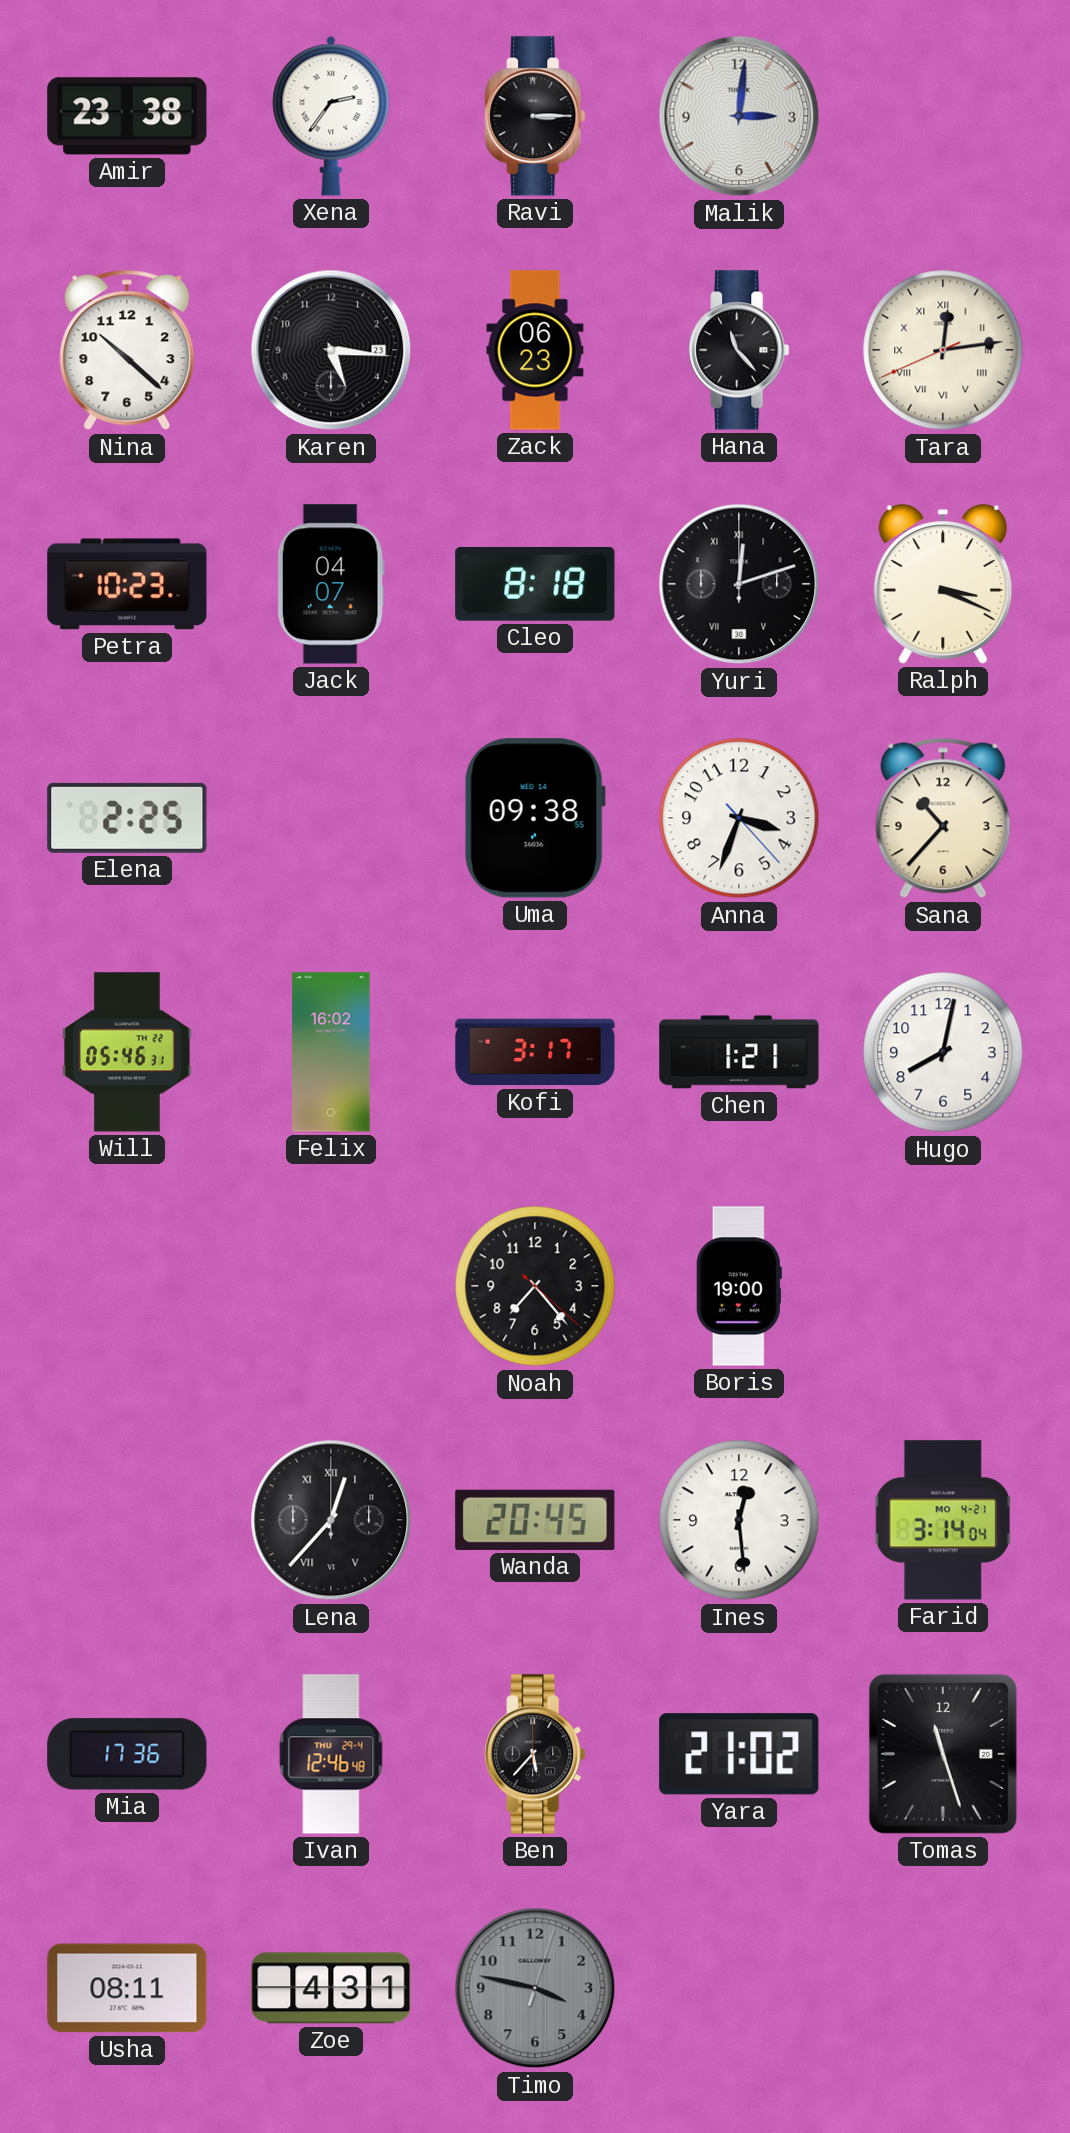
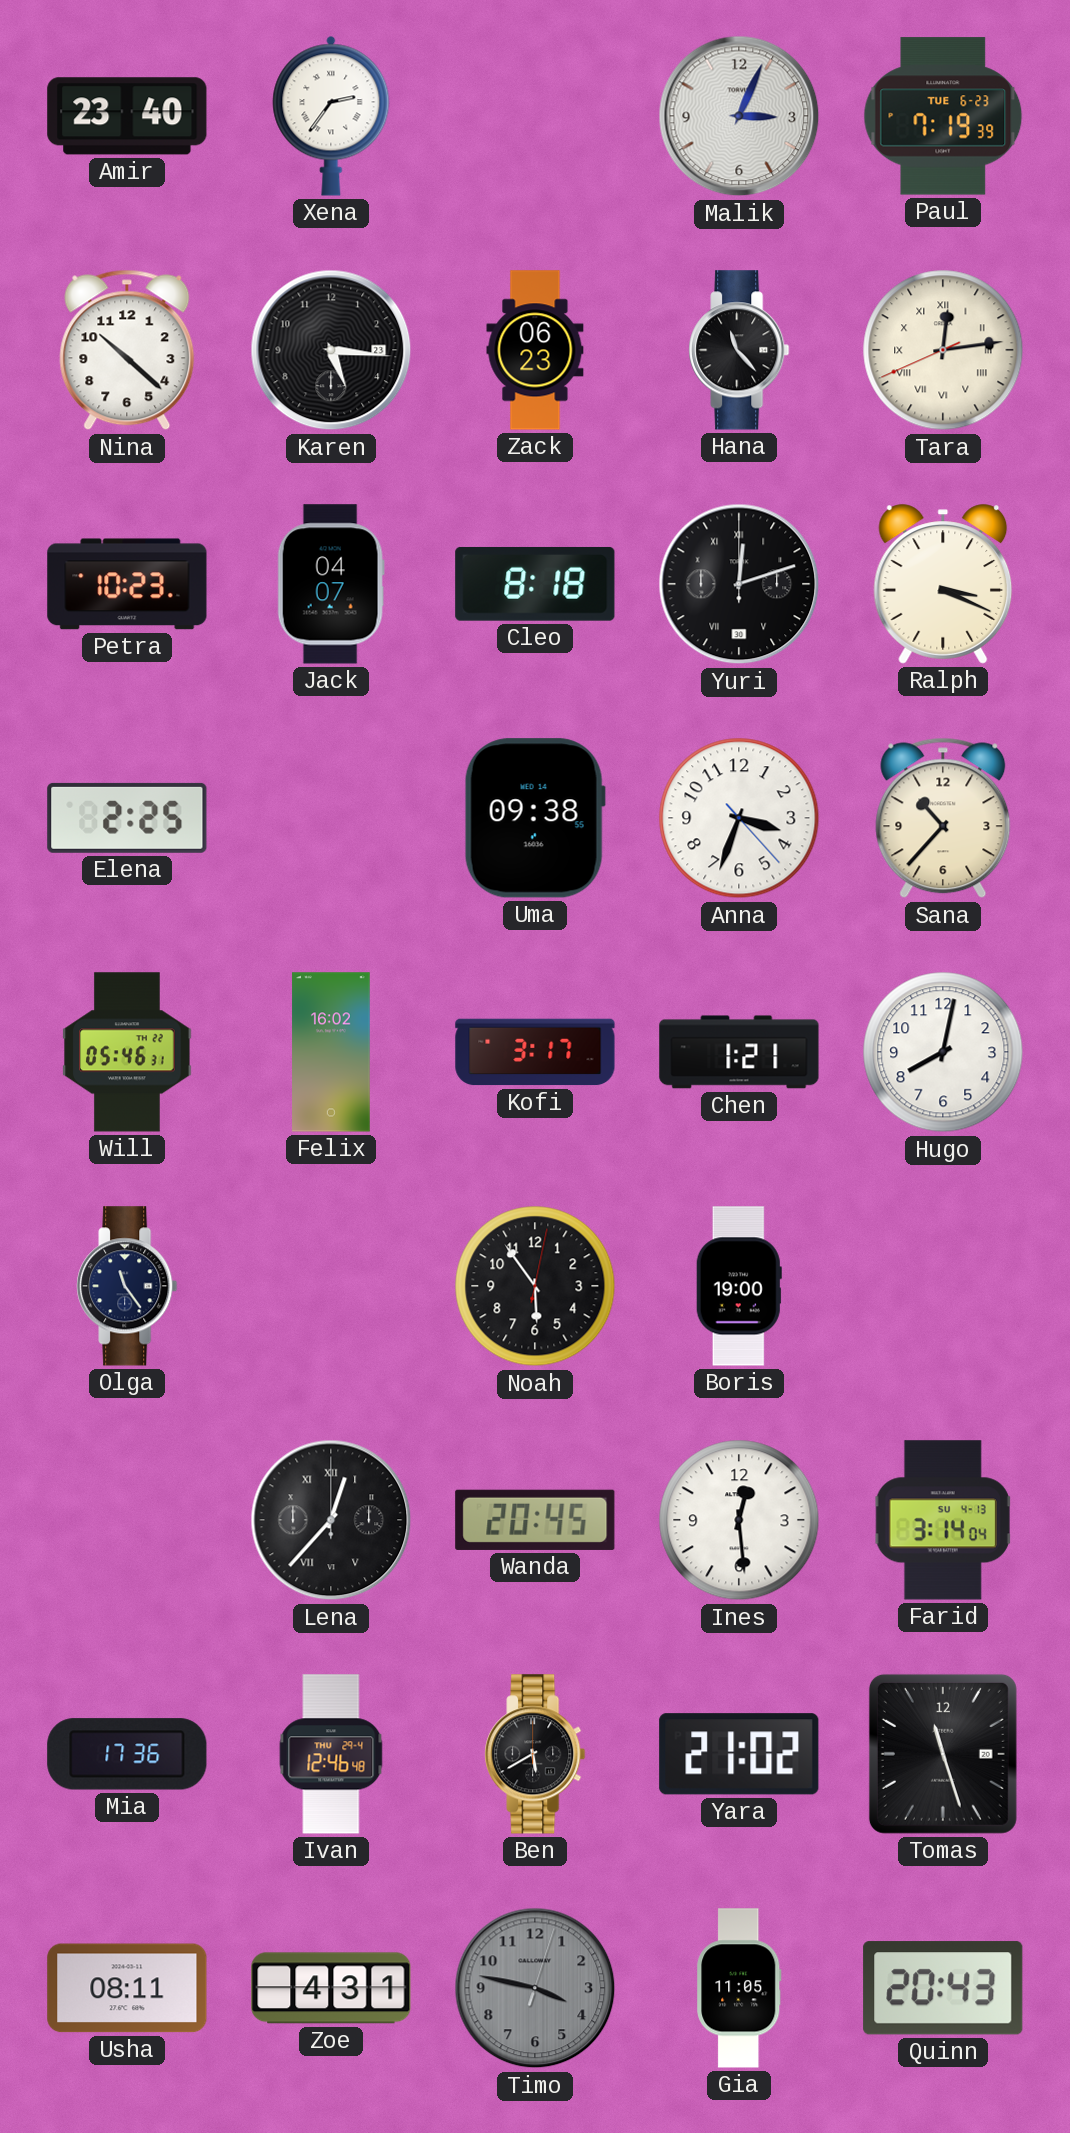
Amir: 23:38 -> 23:40
Ravi: 3:15 -> none
Malik: 3:01 -> 3:04
Paul: none -> 7:19
Olga: none -> 11:24
Noah: 7:23 -> 5:54
Farid date: MO 4-21 -> SU 4-13
Ben: 5:37 -> 5:40
Gia: none -> 11:05
Quinn: none -> 20:43
